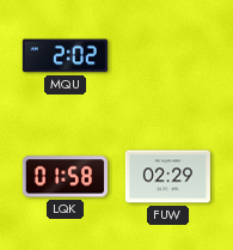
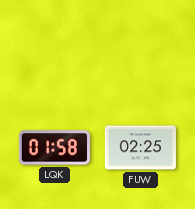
MQU: 2:02 -> none
FUW: 02:29 -> 02:25
